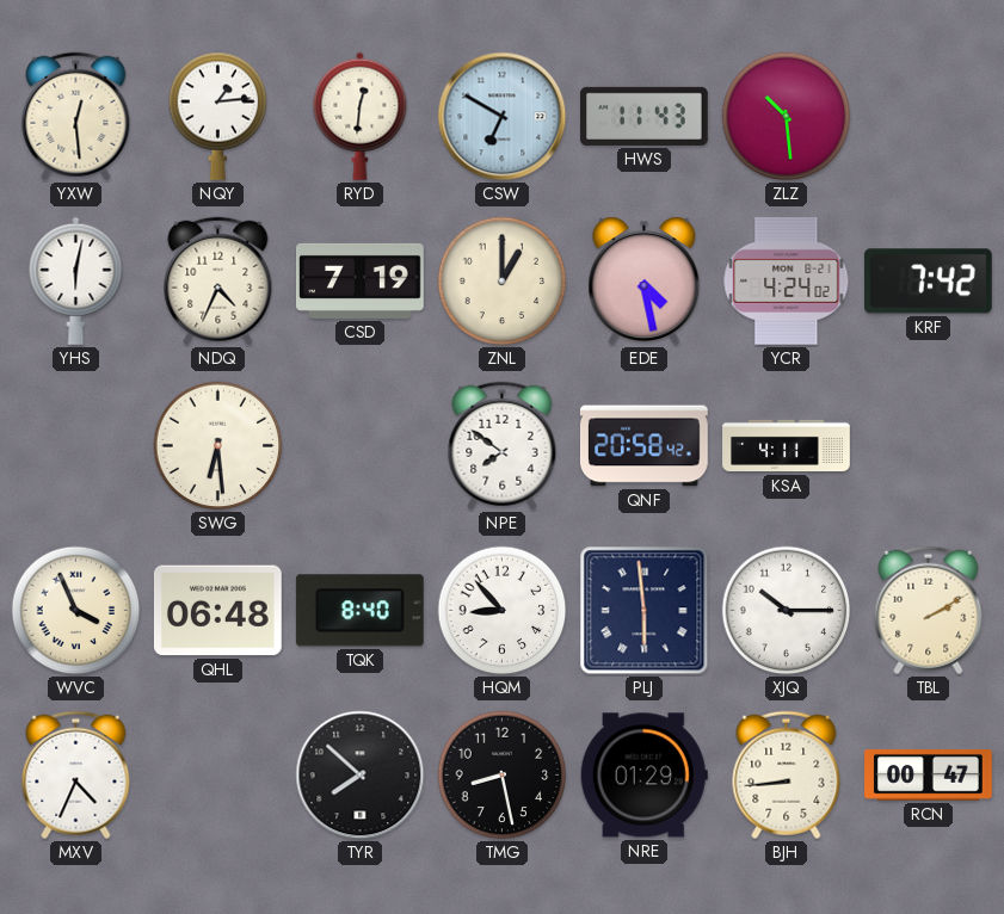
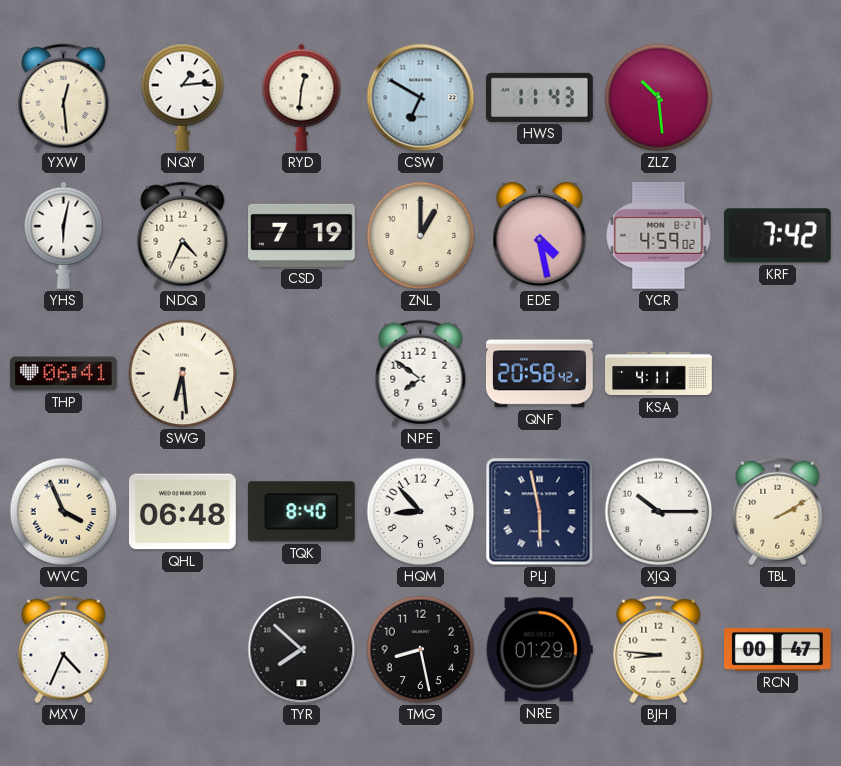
YCR: 4:24 -> 4:59
THP: none -> 06:41
PLJ: 5:59 -> 5:58
BJH: 8:44 -> 8:46
